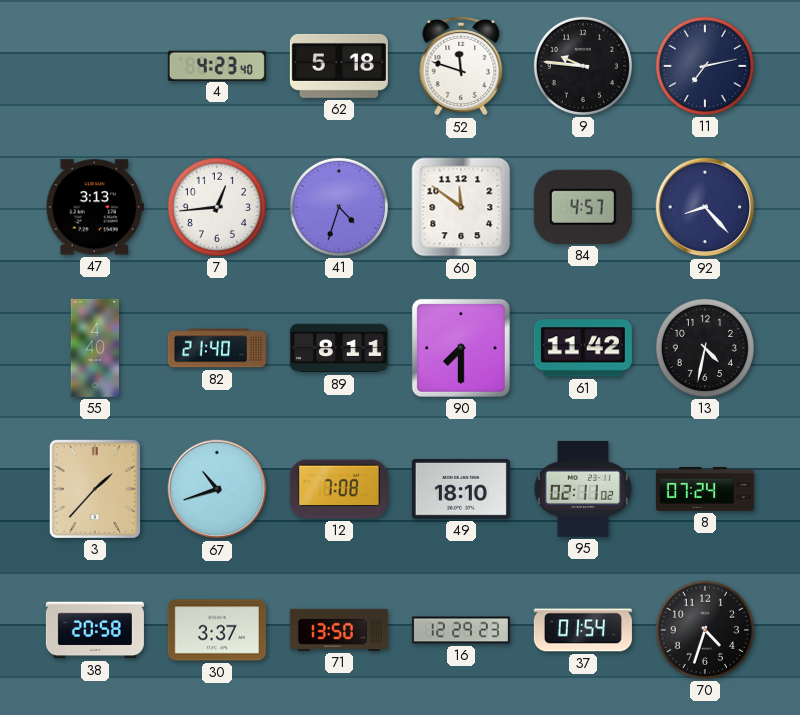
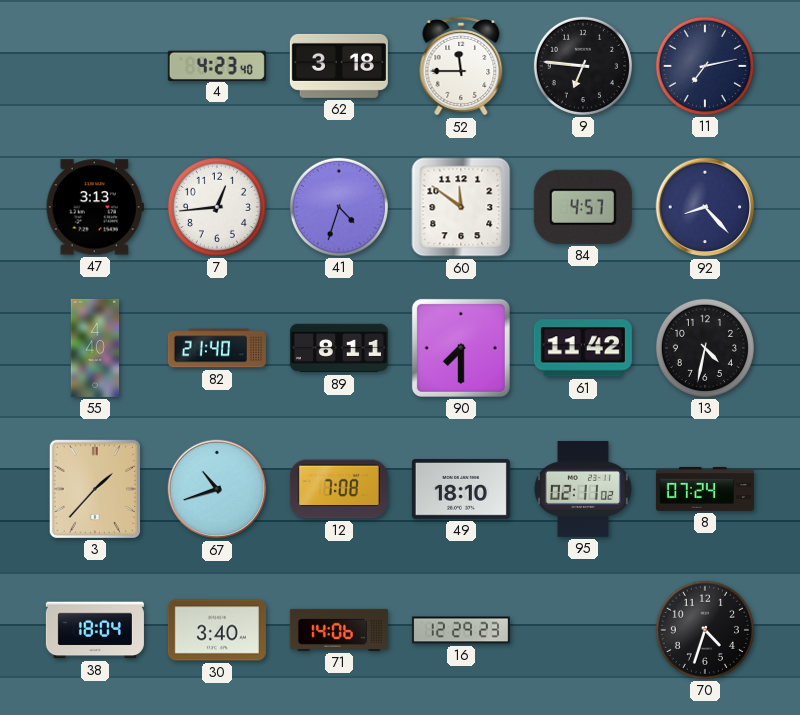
62: 5:18 -> 3:18
52: 11:48 -> 11:45
9: 9:46 -> 6:46
38: 20:58 -> 18:04
30: 3:37 -> 3:40
71: 13:50 -> 14:06
37: 01:54 -> none
